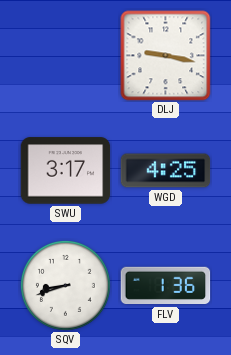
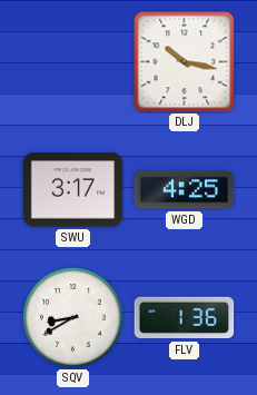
DLJ: 9:17 -> 10:17
SQV: 8:42 -> 8:40
